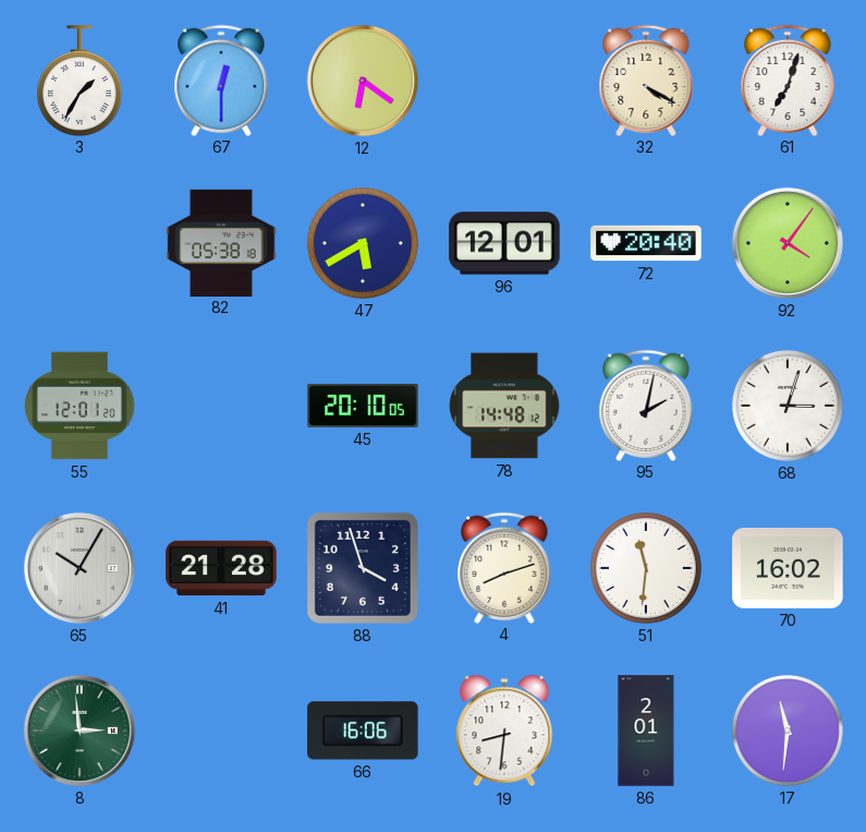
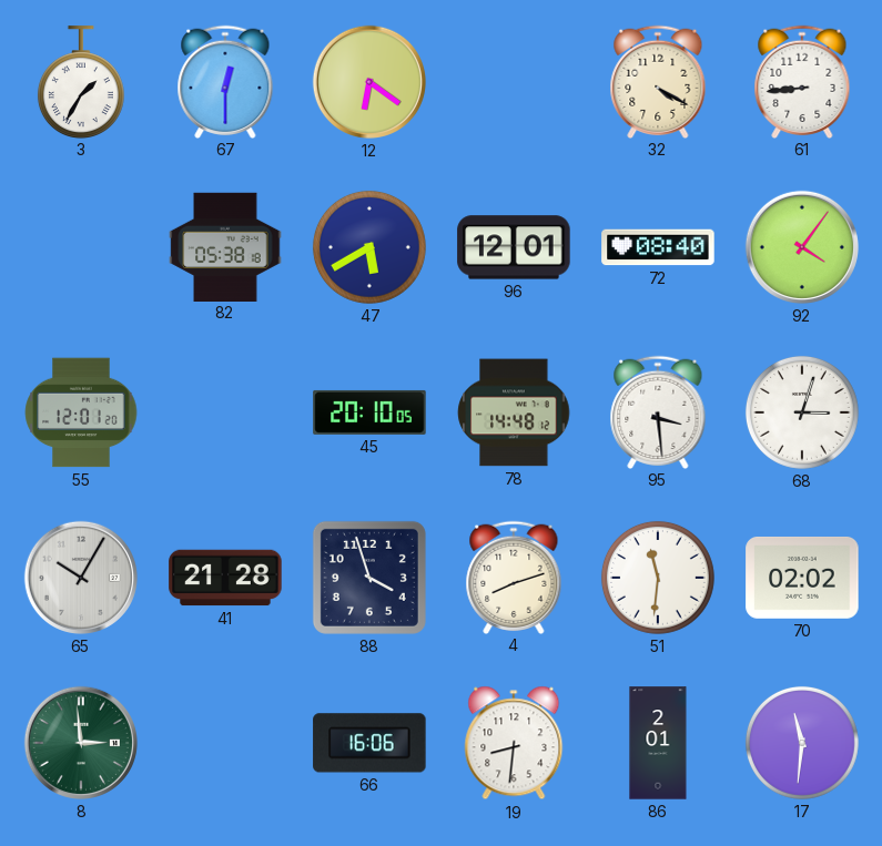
61: 7:03 -> 8:44
72: 20:40 -> 08:40
95: 2:02 -> 3:29
70: 16:02 -> 02:02
